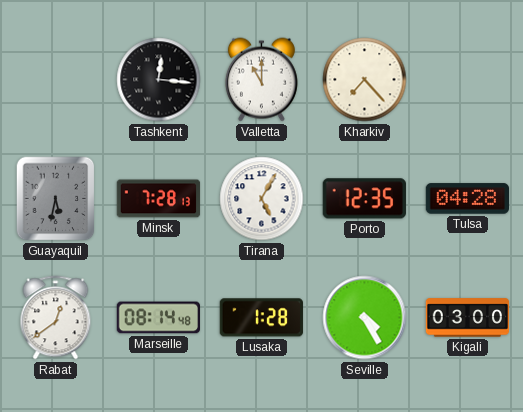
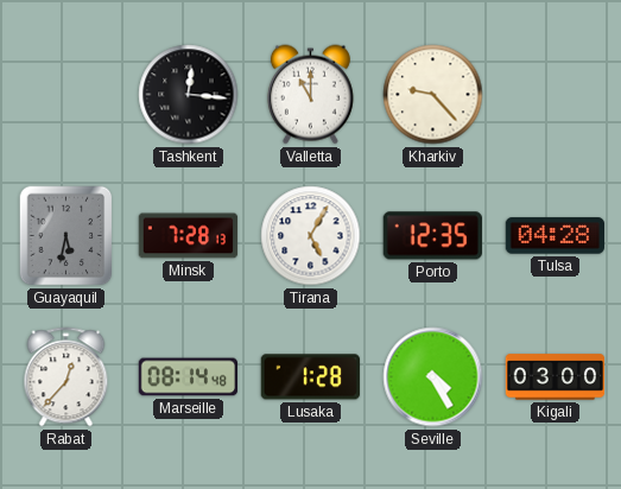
Kharkiv: 7:23 -> 9:23
Rabat: 12:39 -> 12:37
